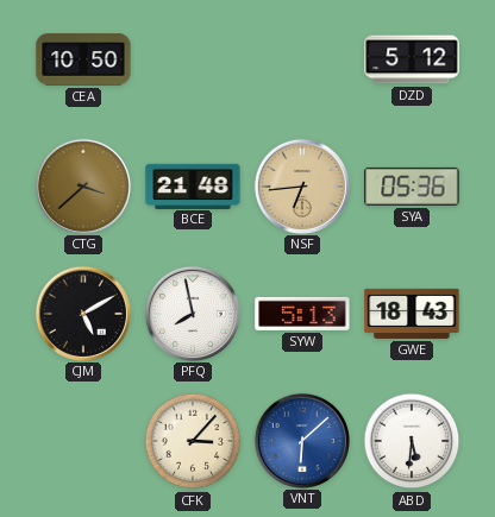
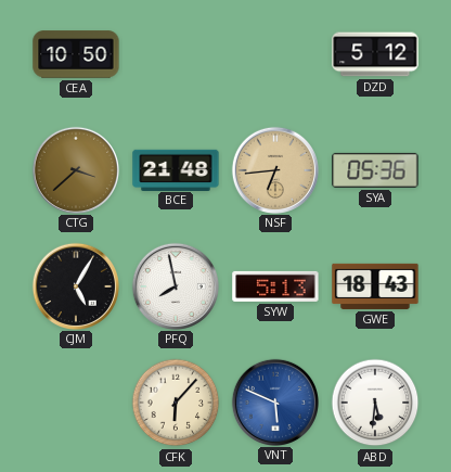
CJM: 5:10 -> 5:05
CFK: 3:07 -> 6:07
VNT: 6:08 -> 5:49
